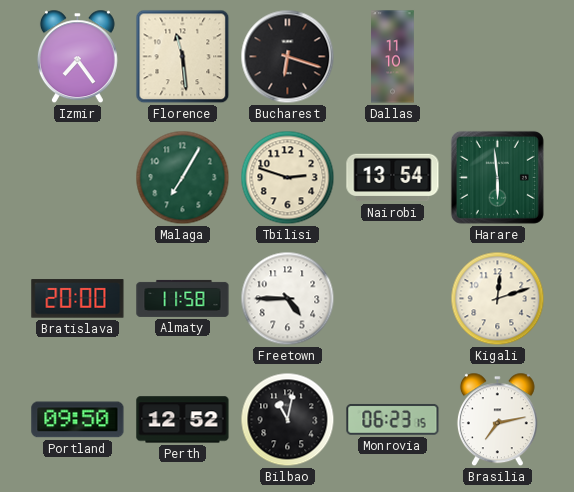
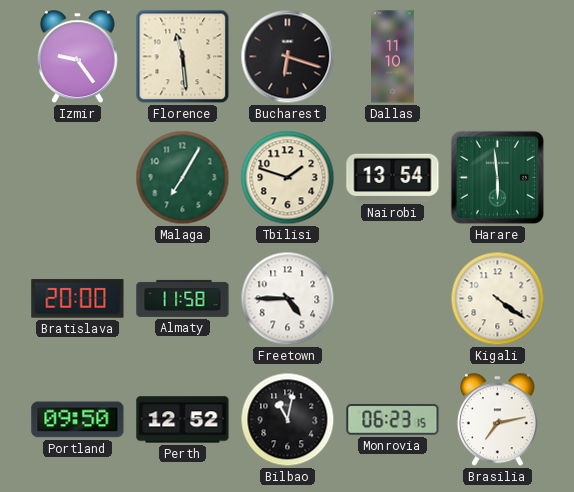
Izmir: 7:24 -> 9:24
Tbilisi: 2:48 -> 1:48
Kigali: 12:12 -> 4:21
